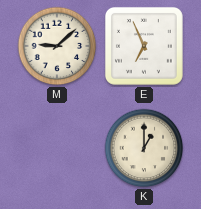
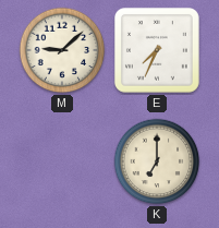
E: 6:56 -> 7:34
K: 1:00 -> 7:00
